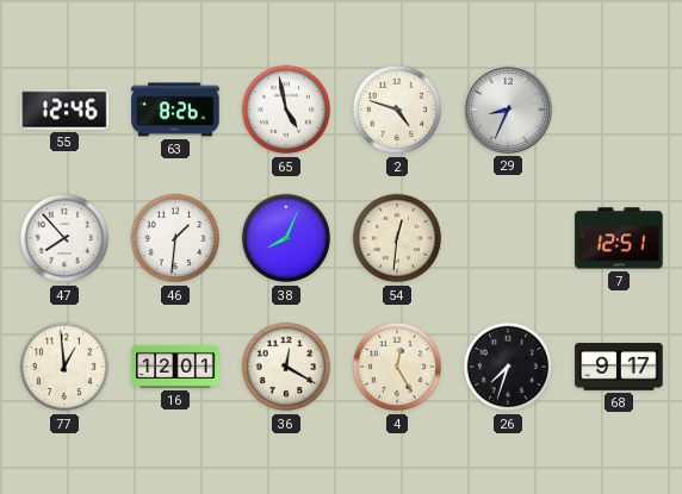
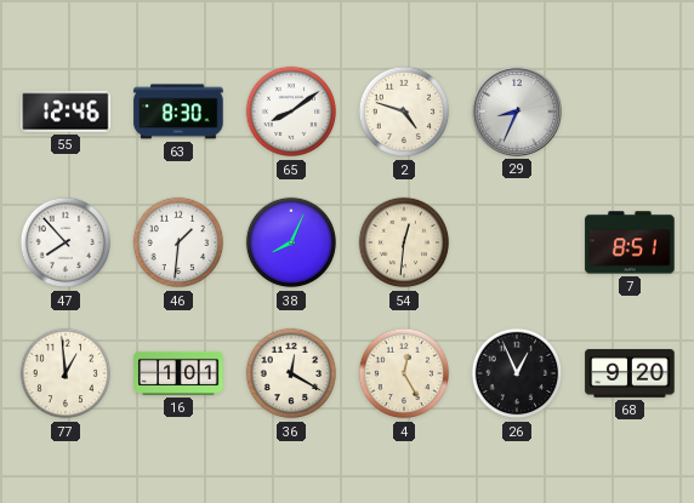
63: 8:26 -> 8:30
65: 4:58 -> 8:09
7: 12:51 -> 8:51
16: 12:01 -> 1:01
26: 7:33 -> 12:56
68: 9:17 -> 9:20
